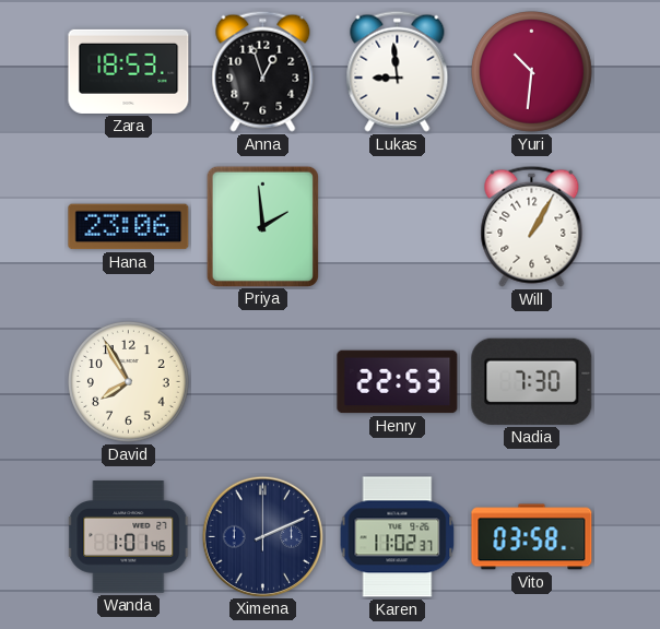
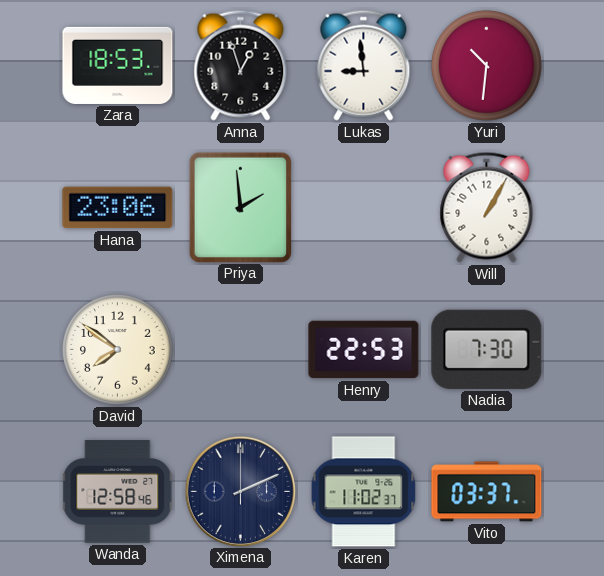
David: 7:55 -> 7:51
Wanda: 1:01 -> 12:58
Vito: 03:58 -> 03:37
